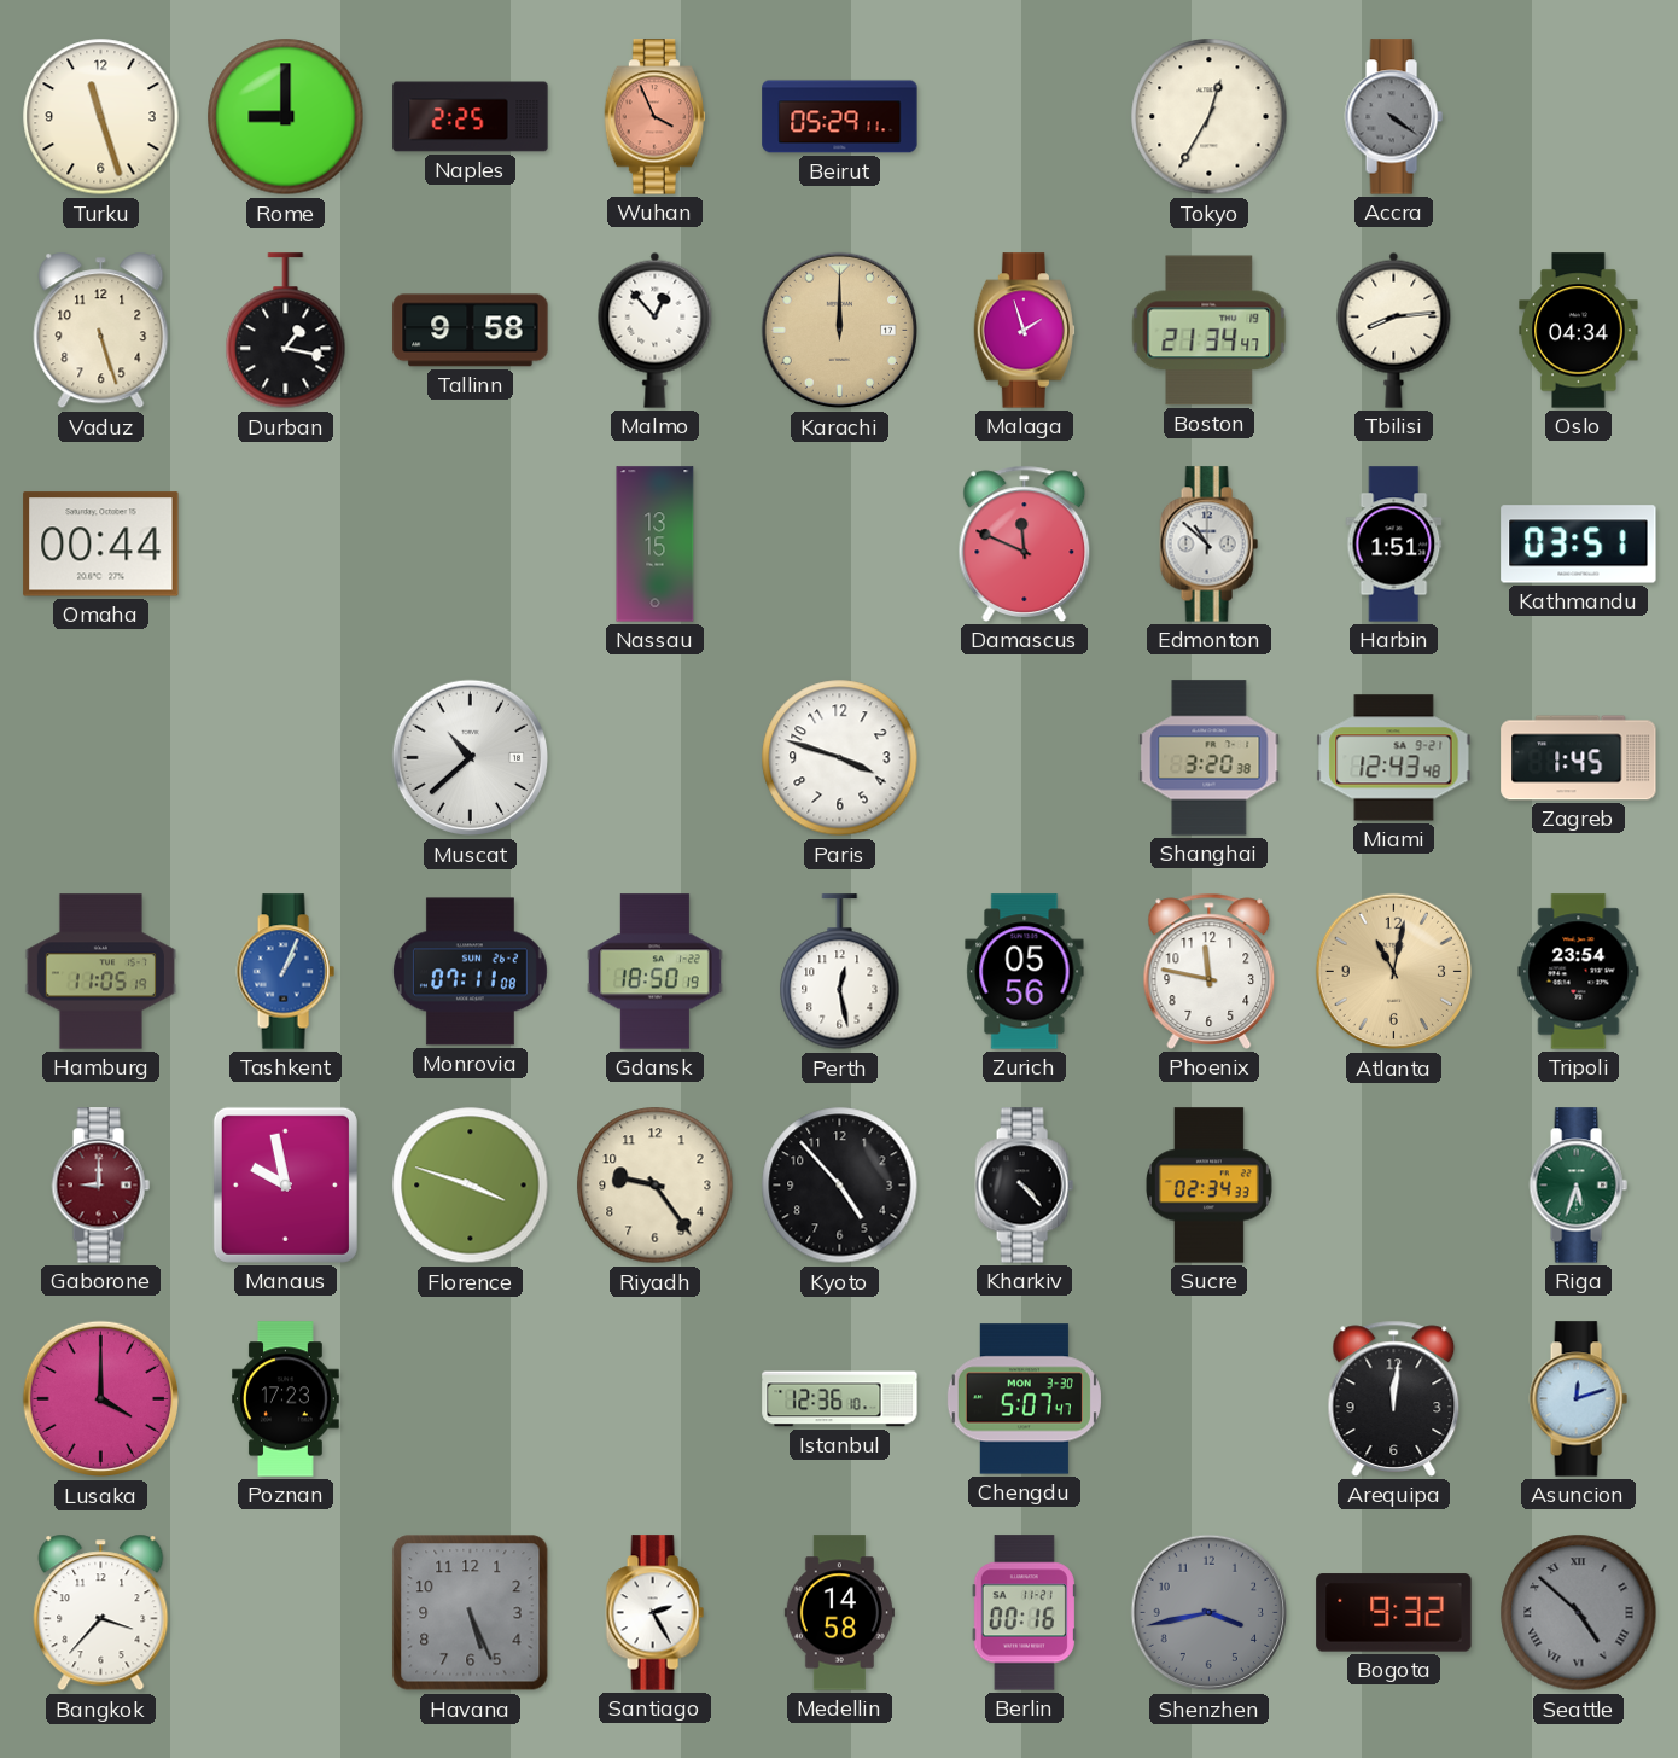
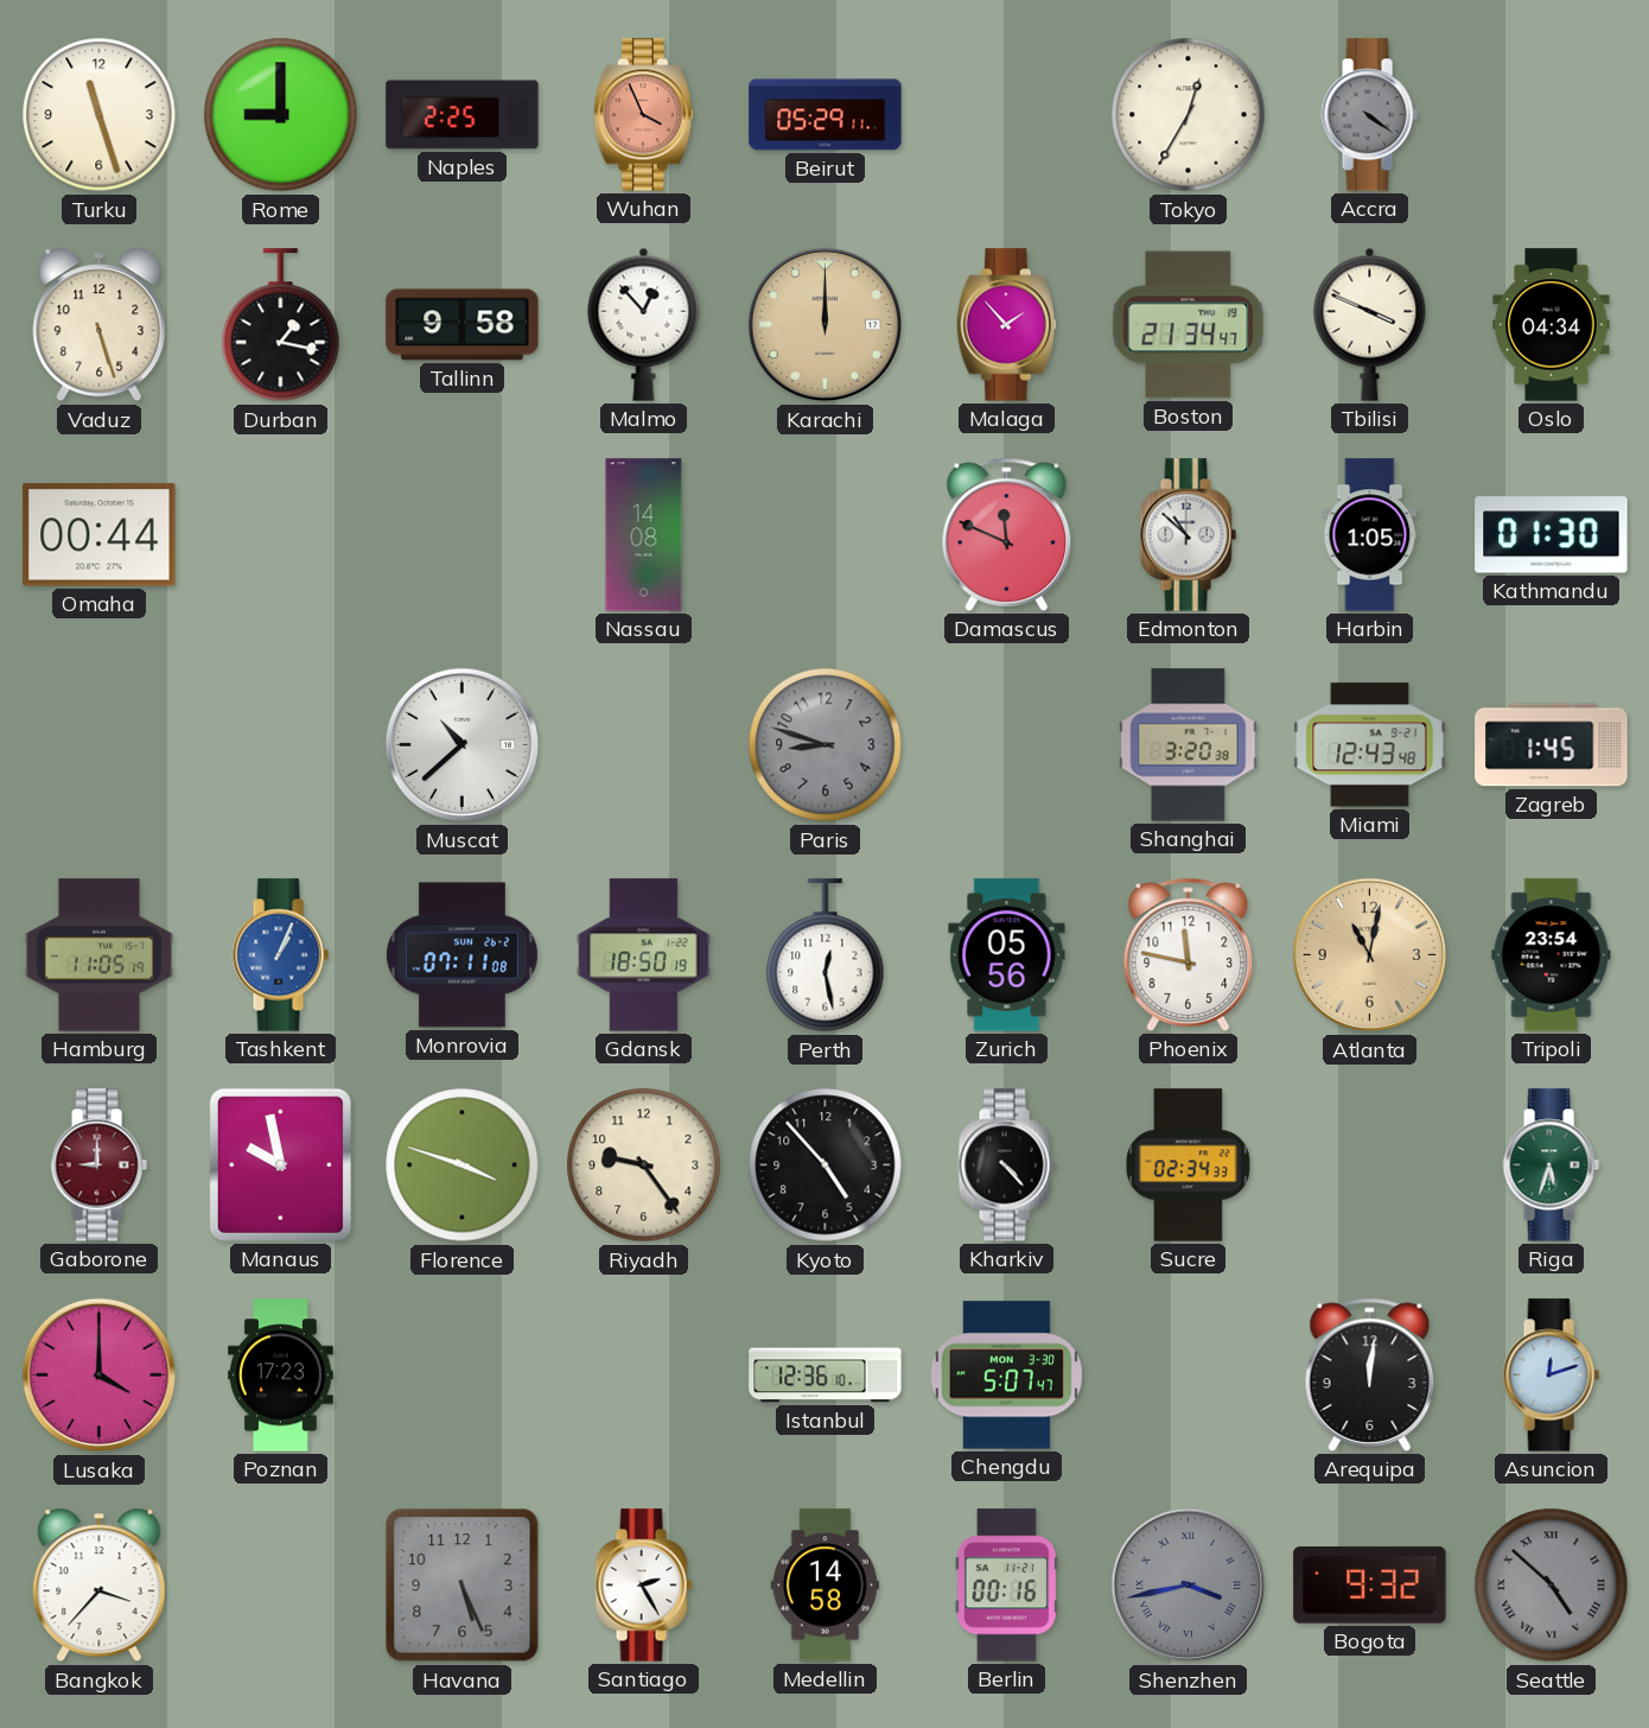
Malaga: 1:57 -> 1:53
Tbilisi: 8:14 -> 3:49
Nassau: 13:15 -> 14:08
Harbin: 1:51 -> 1:05
Kathmandu: 03:51 -> 01:30
Paris: 3:48 -> 8:48
Paris dial: white -> grey
Shenzhen numerals: Arabic -> Roman
